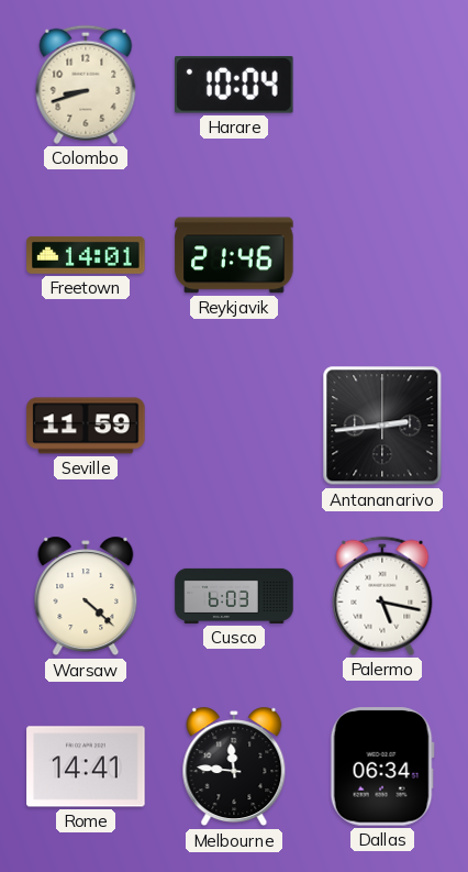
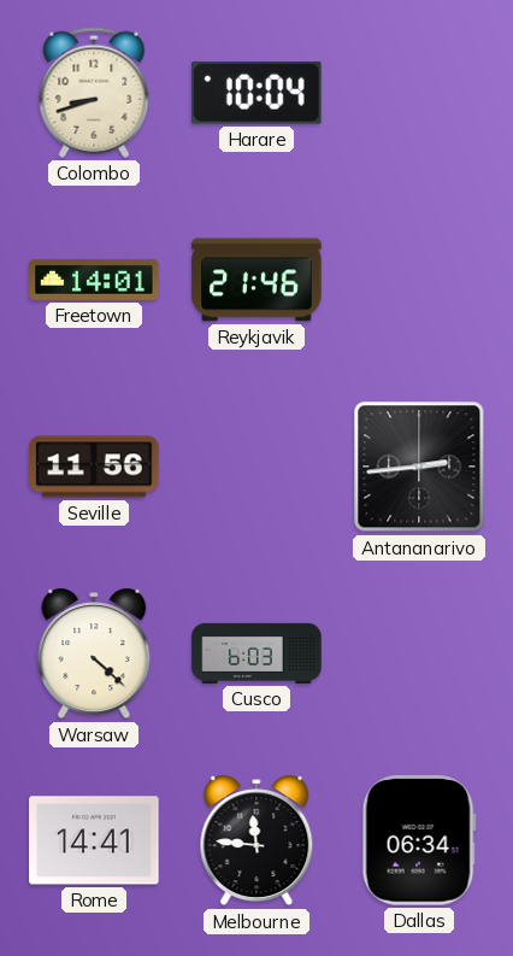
Seville: 11:59 -> 11:56
Palermo: 5:17 -> none
